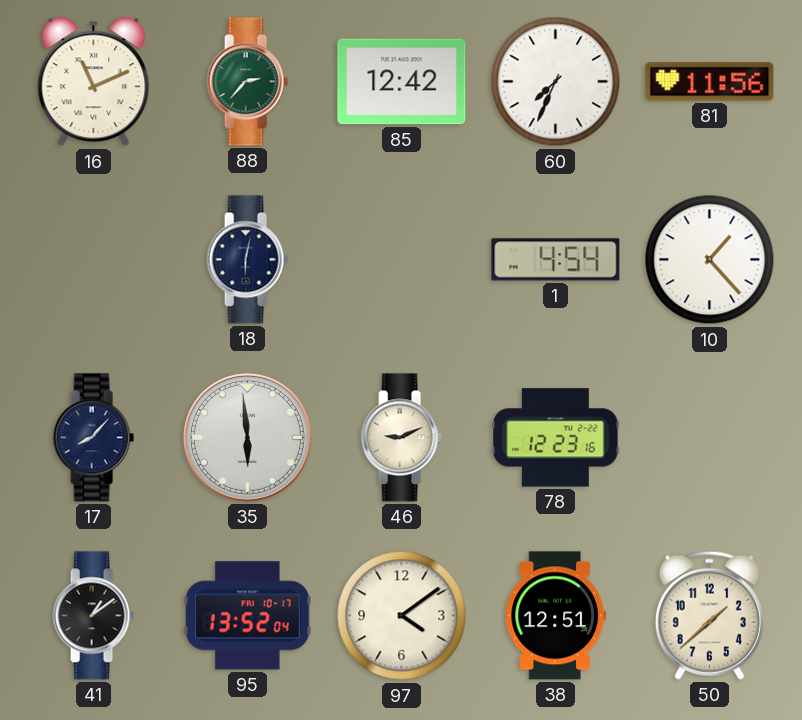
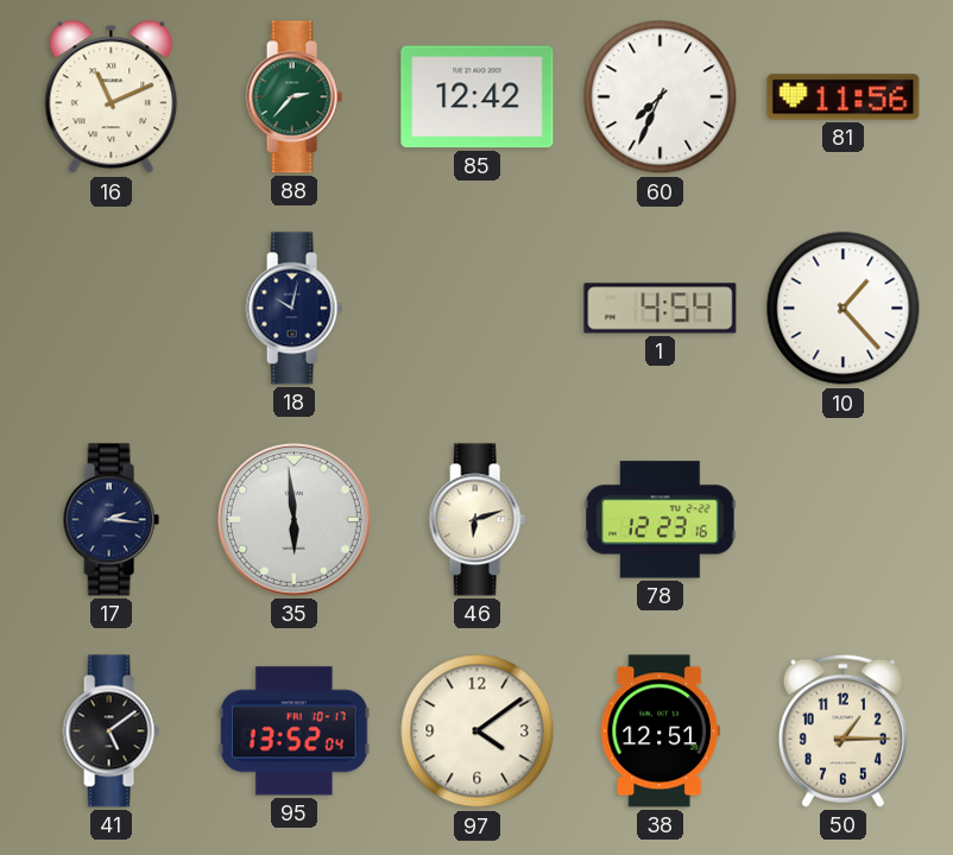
18: 6:02 -> 10:02
17: 8:07 -> 2:16
46: 9:11 -> 6:12
41: 1:09 -> 5:09
50: 1:38 -> 1:15
